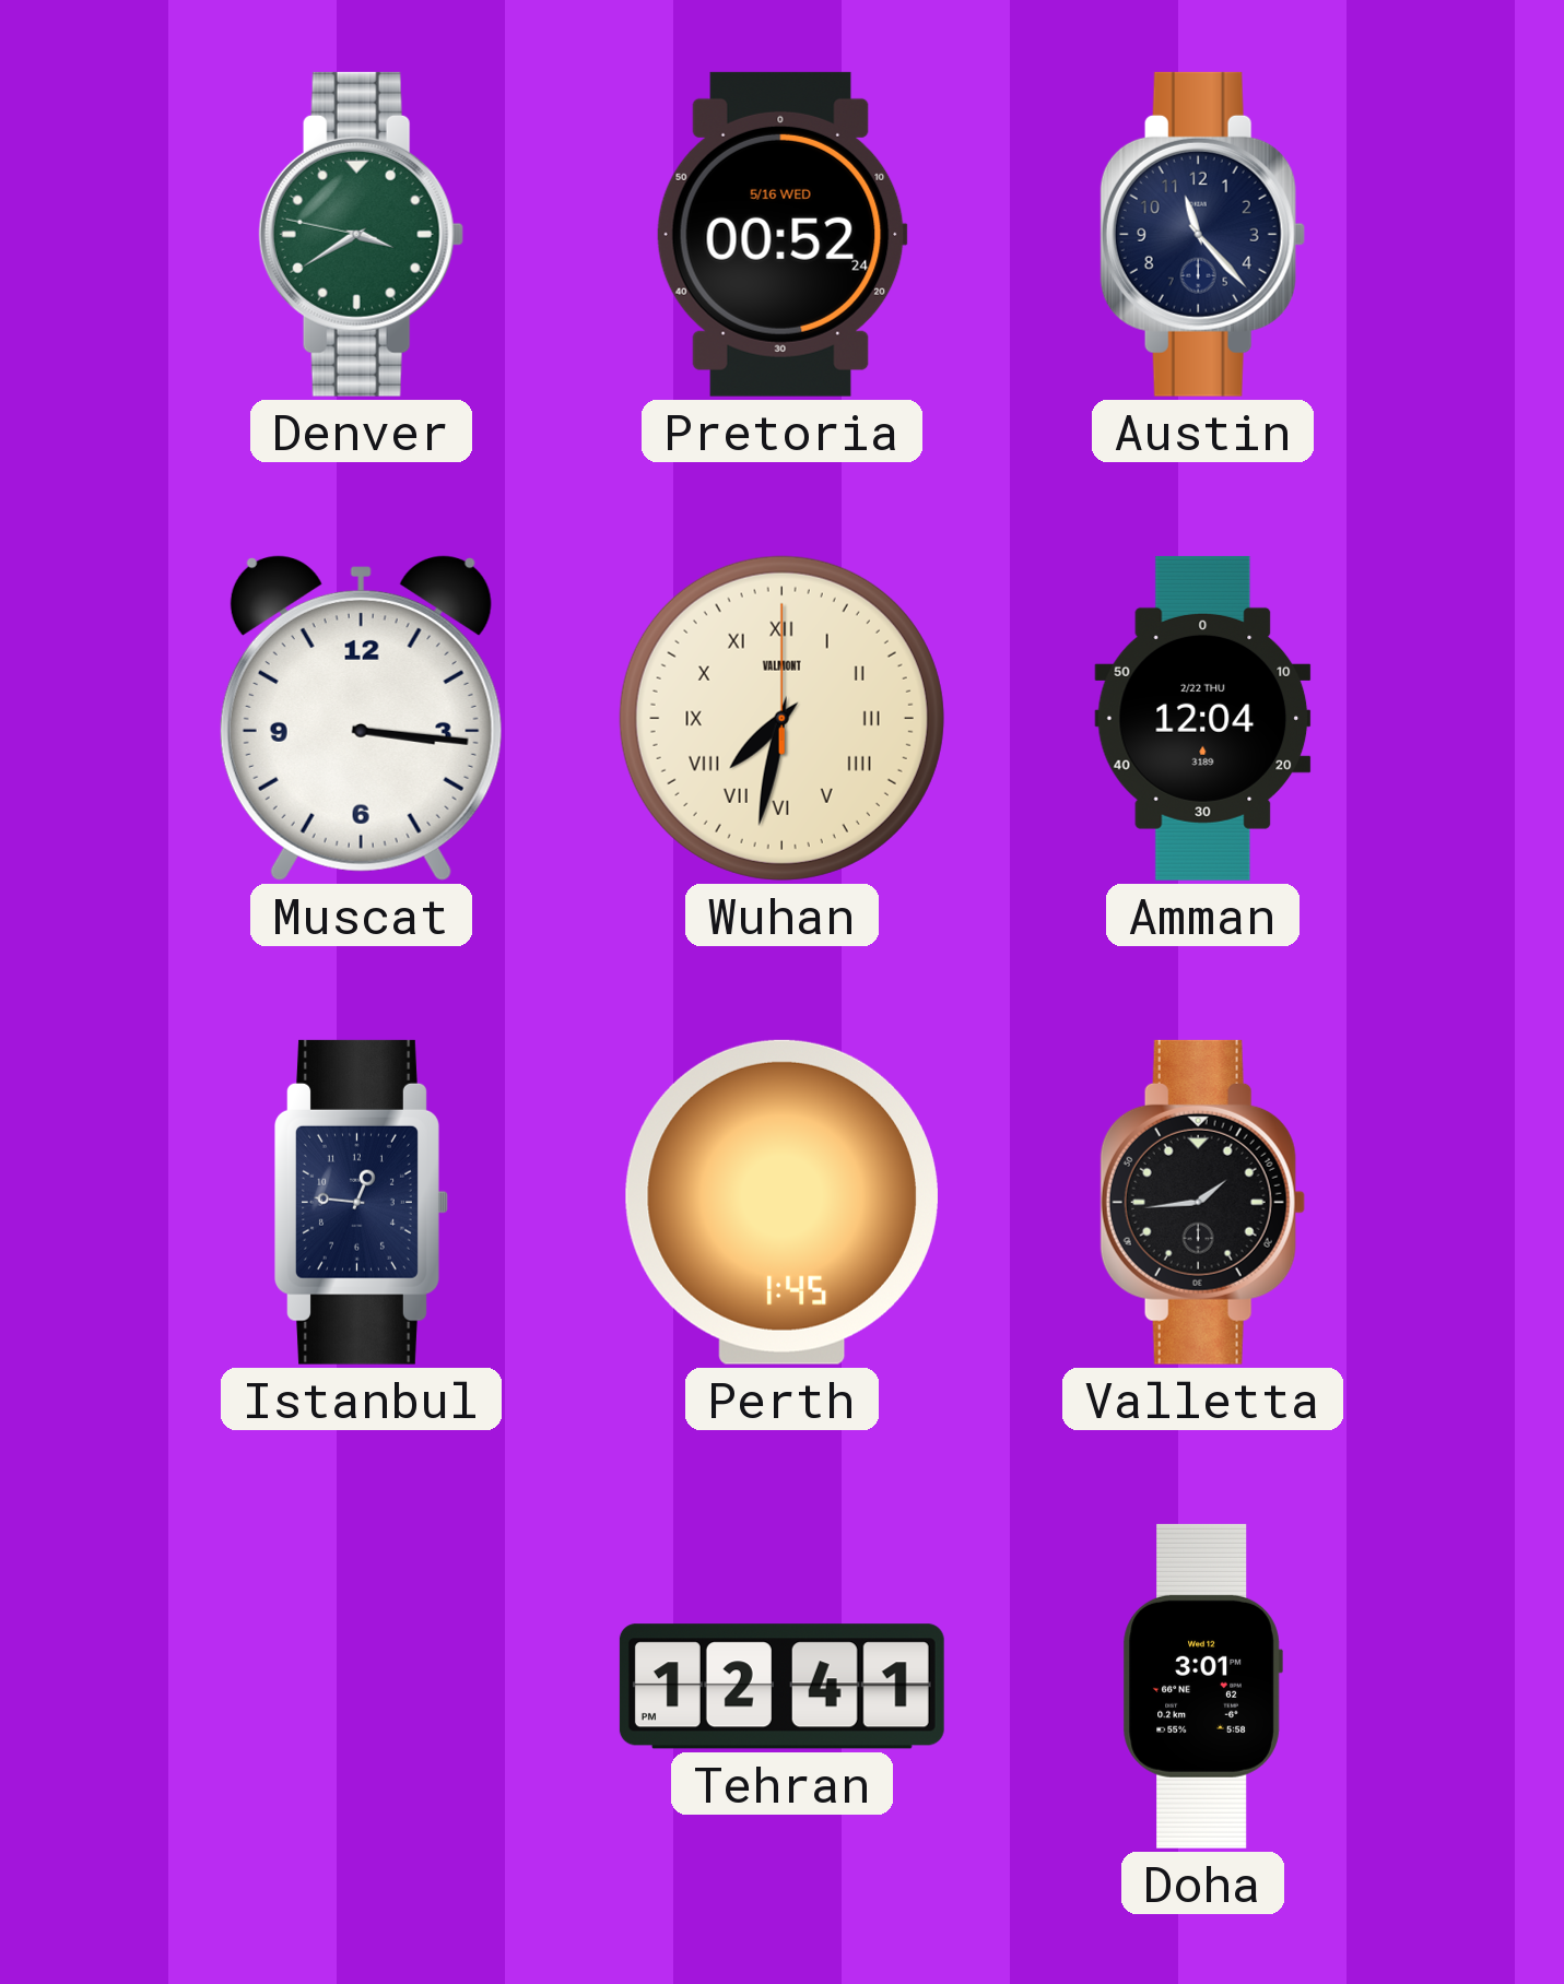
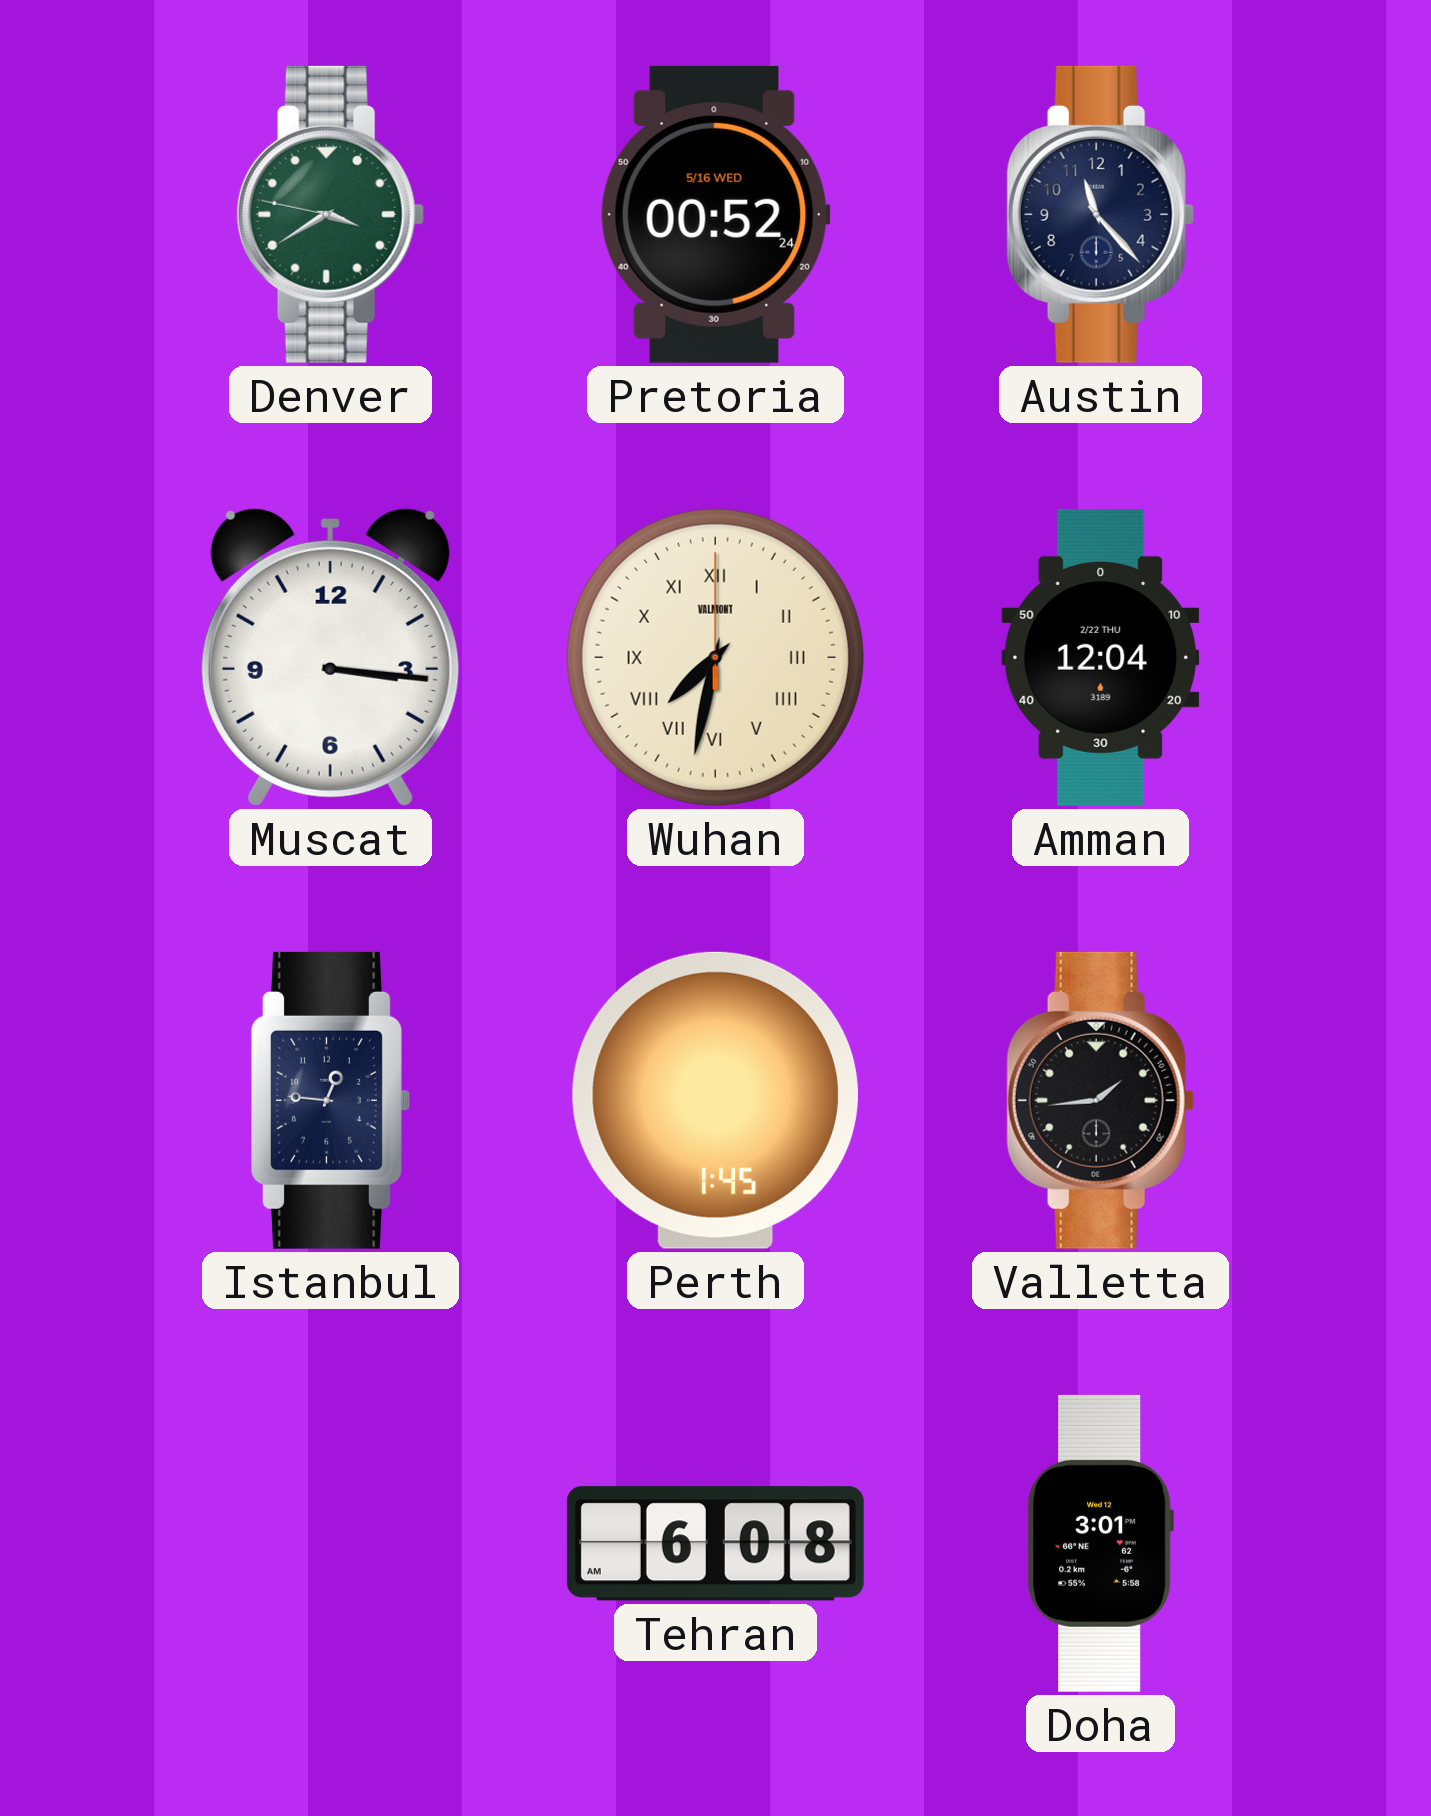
Tehran: 12:41 -> 6:08
